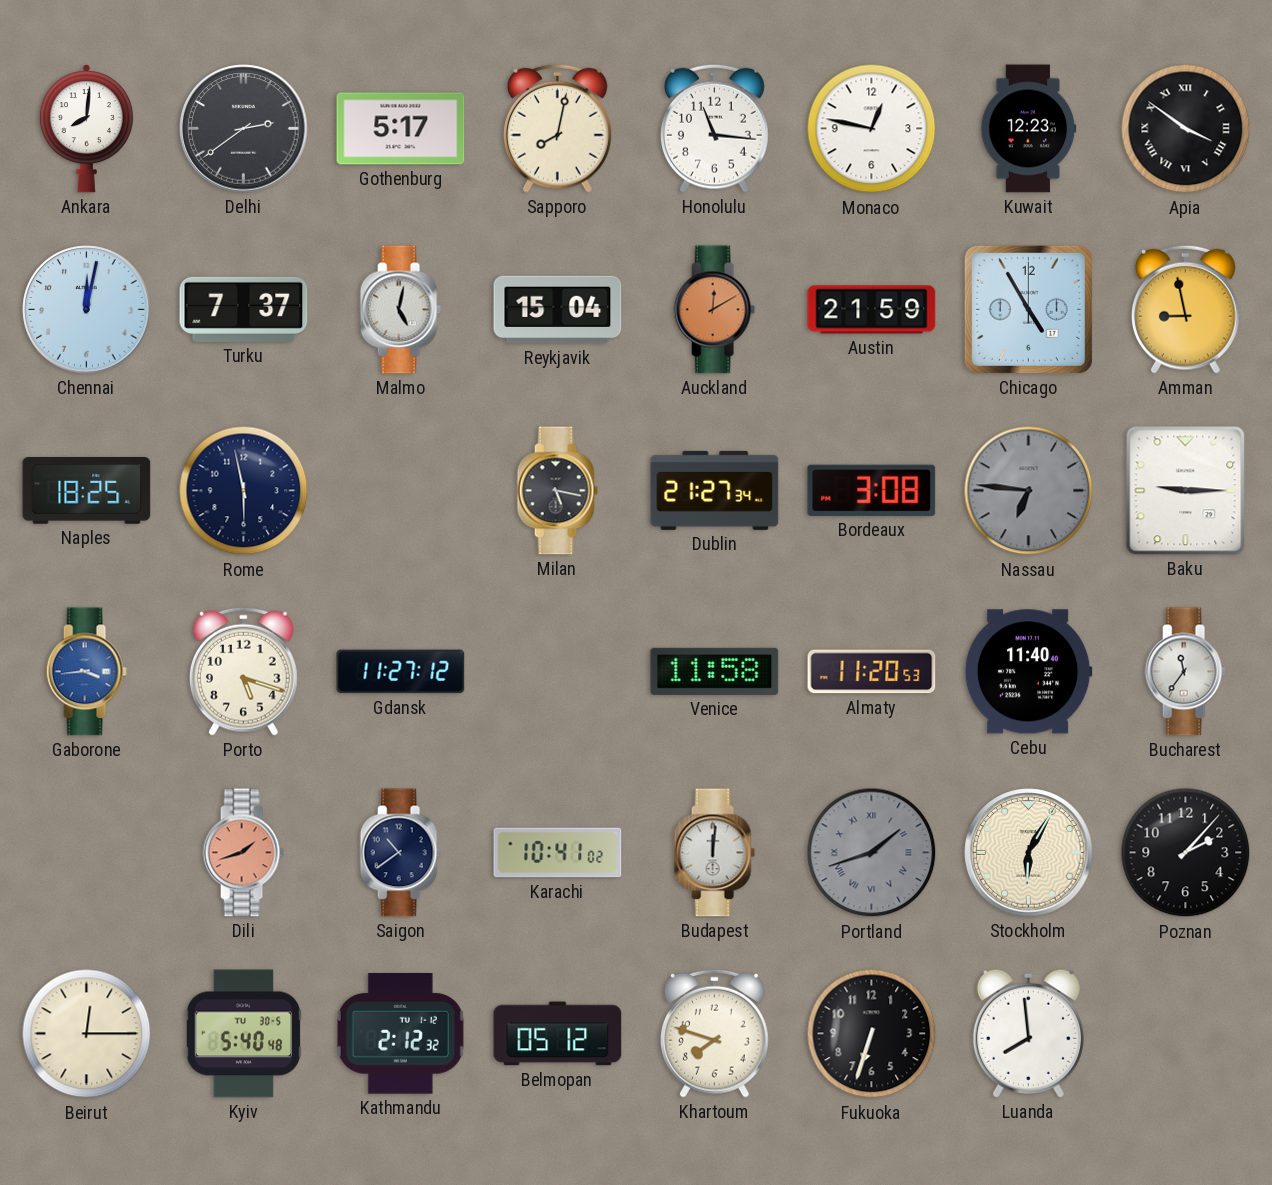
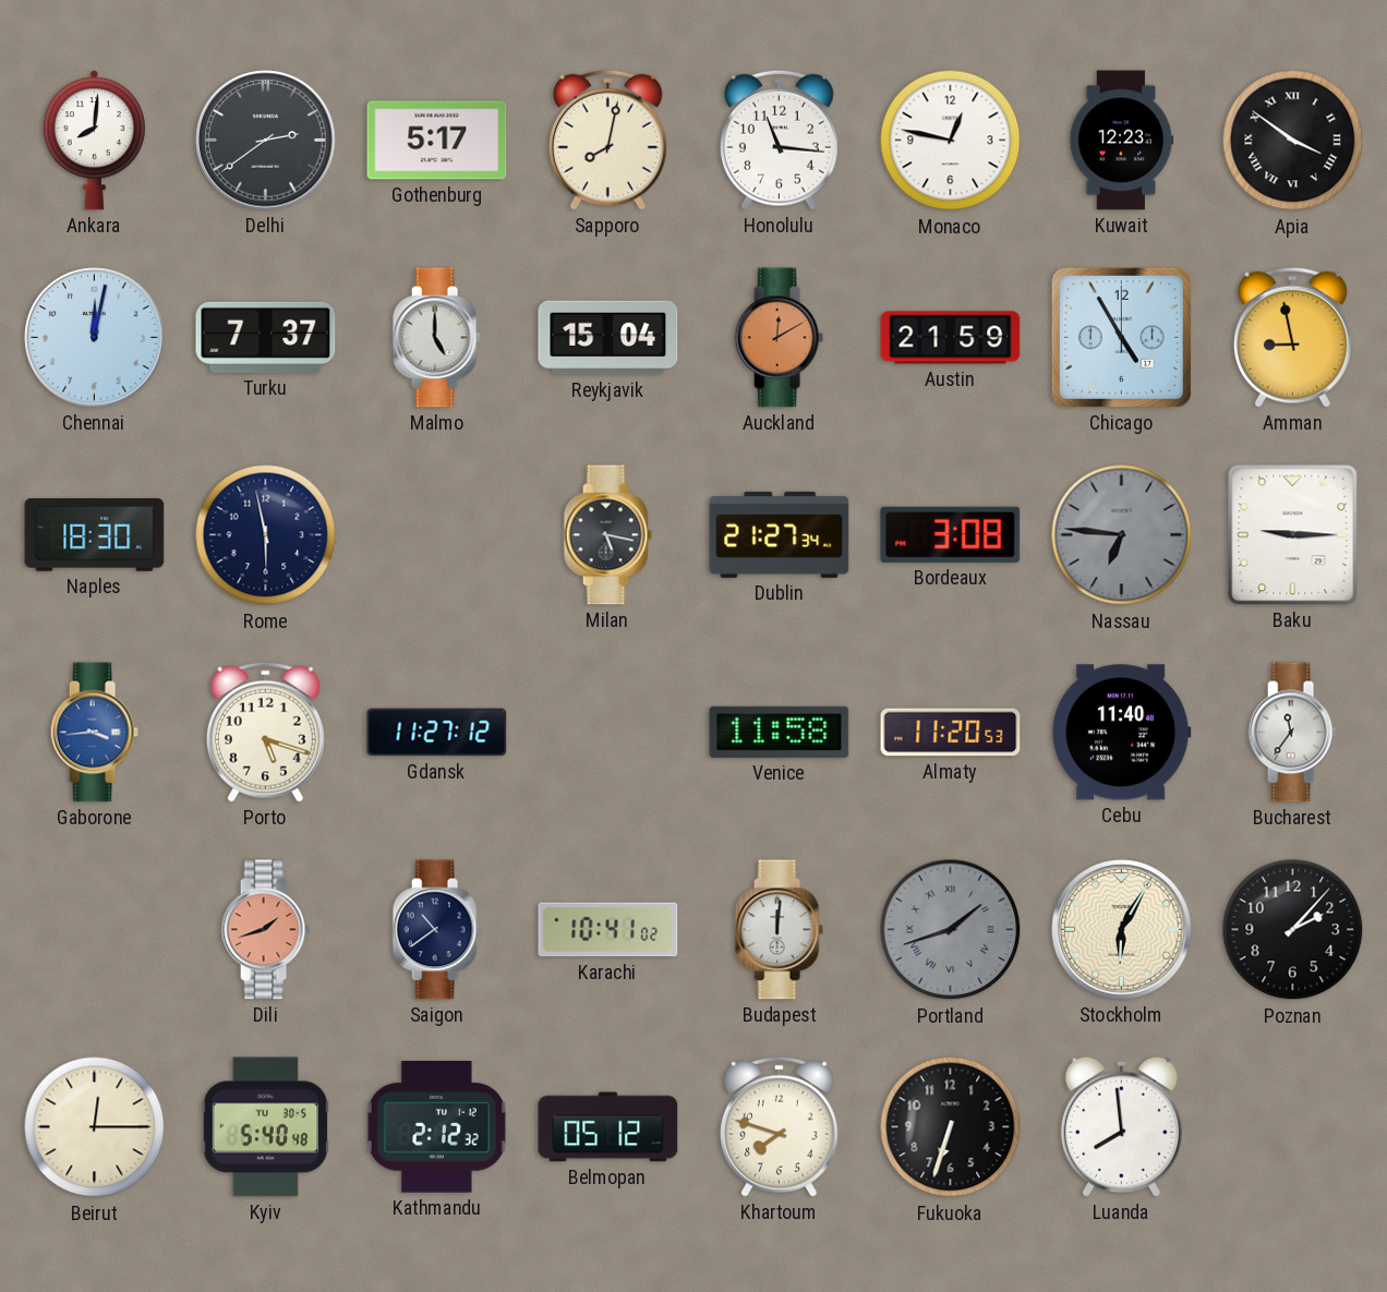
Malmo: 5:02 -> 5:00
Naples: 18:25 -> 18:30
